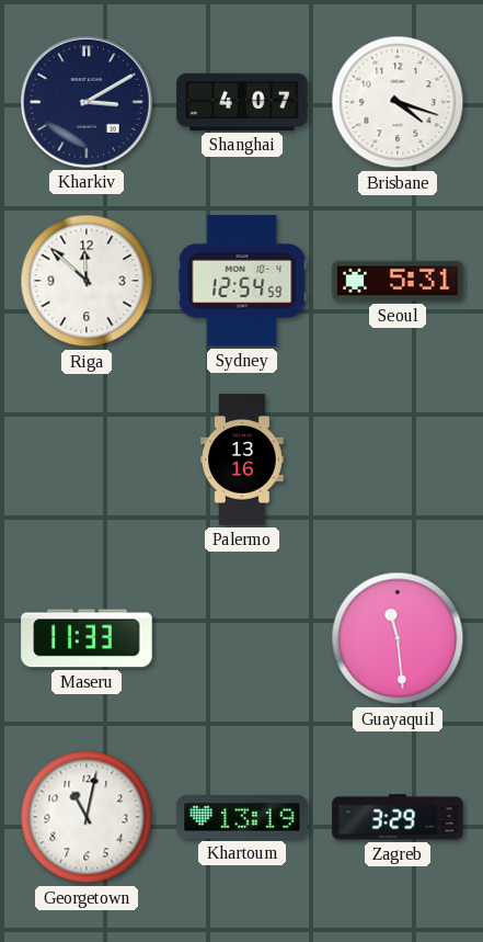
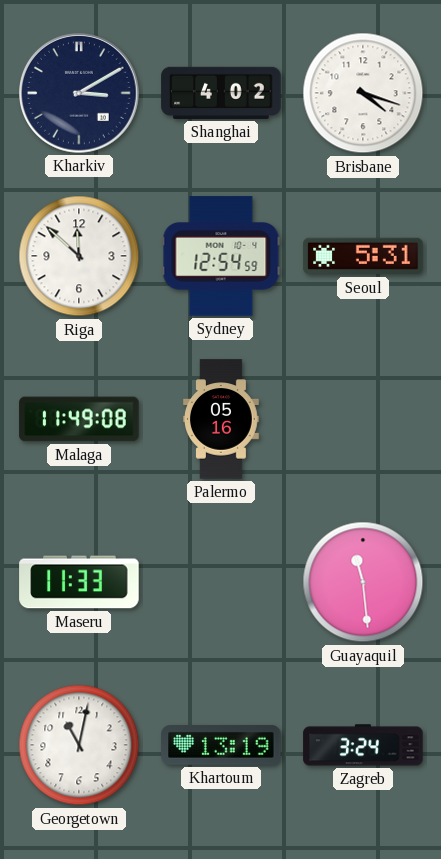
Shanghai: 4:07 -> 4:02
Malaga: none -> 11:49
Palermo: 13:16 -> 05:16
Zagreb: 3:29 -> 3:24
